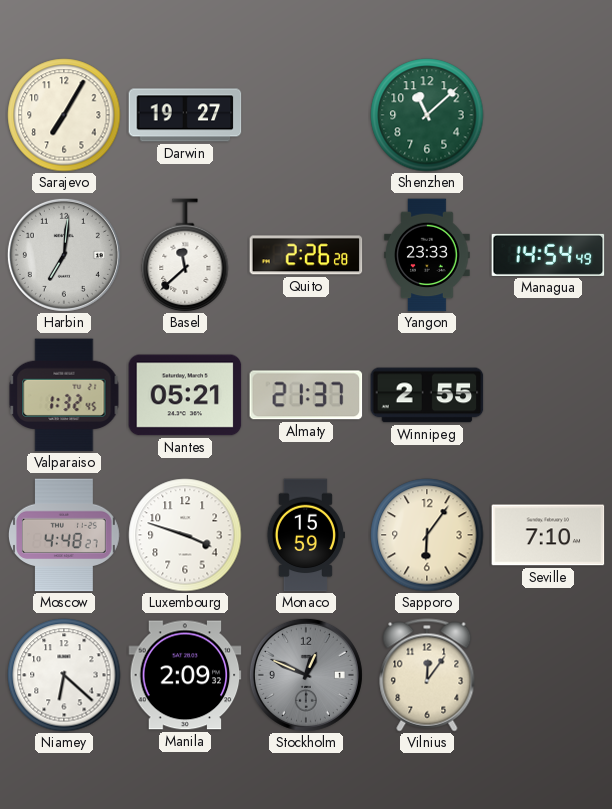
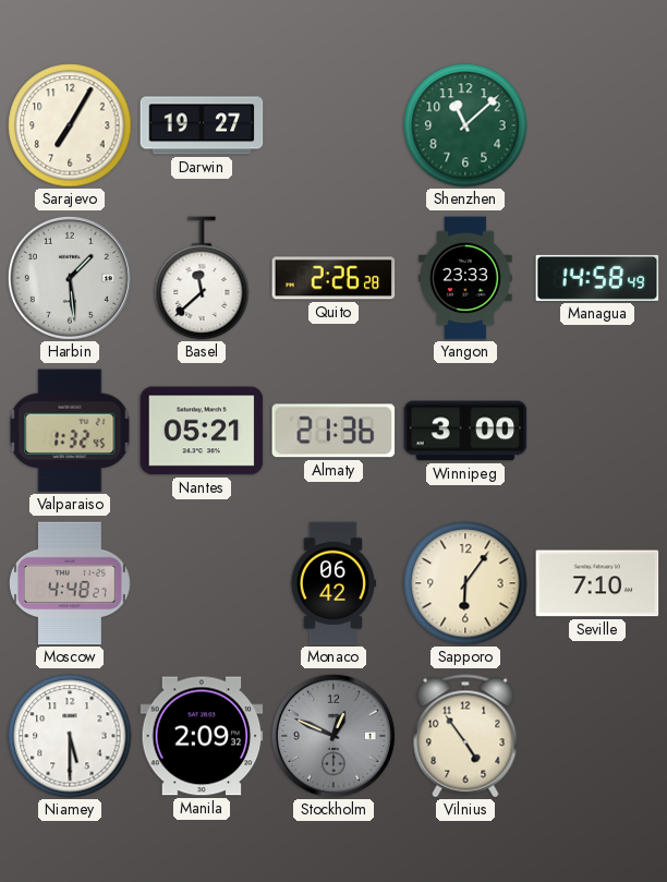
Harbin: 7:01 -> 1:29
Managua: 14:54 -> 14:58
Almaty: 21:37 -> 21:36
Winnipeg: 2:55 -> 3:00
Luxembourg: 3:48 -> none
Monaco: 15:59 -> 06:42
Niamey: 6:22 -> 5:30
Vilnius: 12:06 -> 4:54
